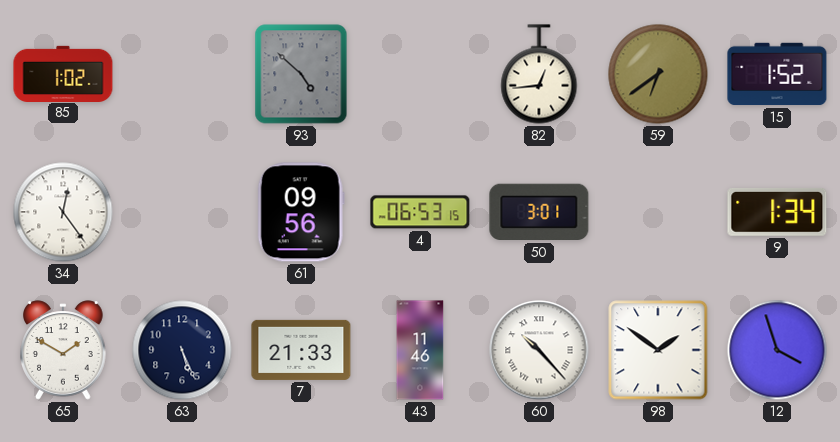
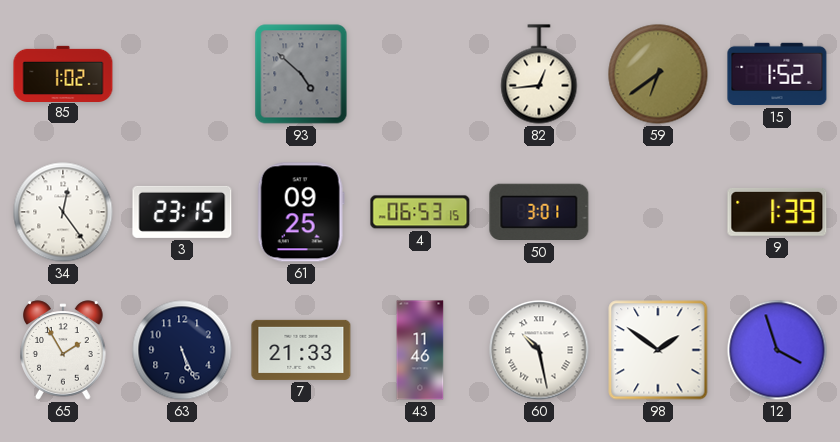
3: none -> 23:15
61: 09:56 -> 09:25
9: 1:34 -> 1:39
65: 1:50 -> 1:55
60: 10:23 -> 10:28
